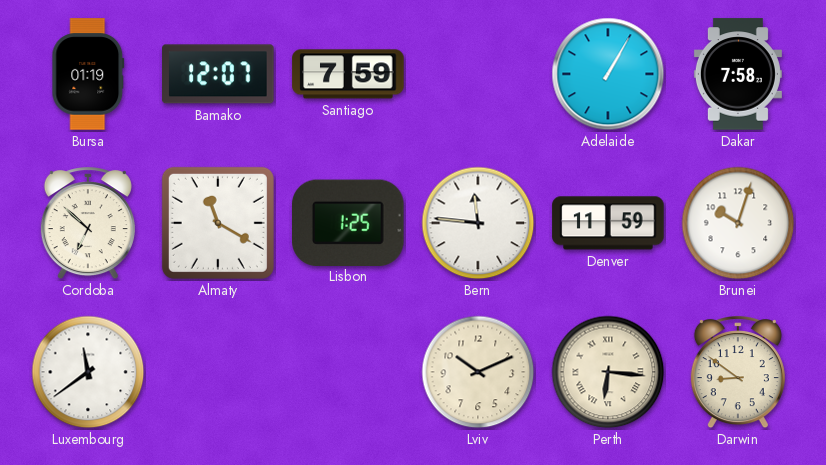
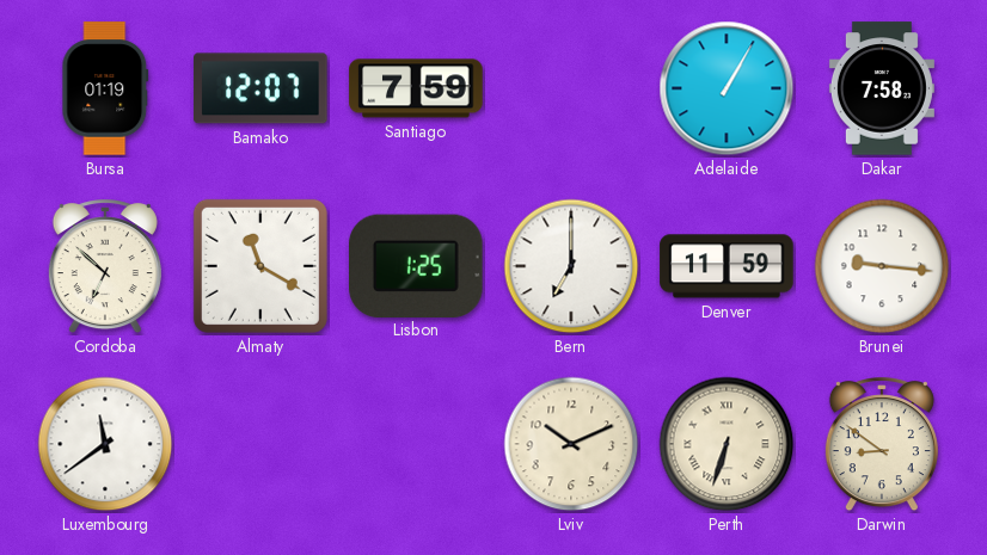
Bern: 11:46 -> 7:00
Brunei: 10:03 -> 9:16
Perth: 6:16 -> 6:33
